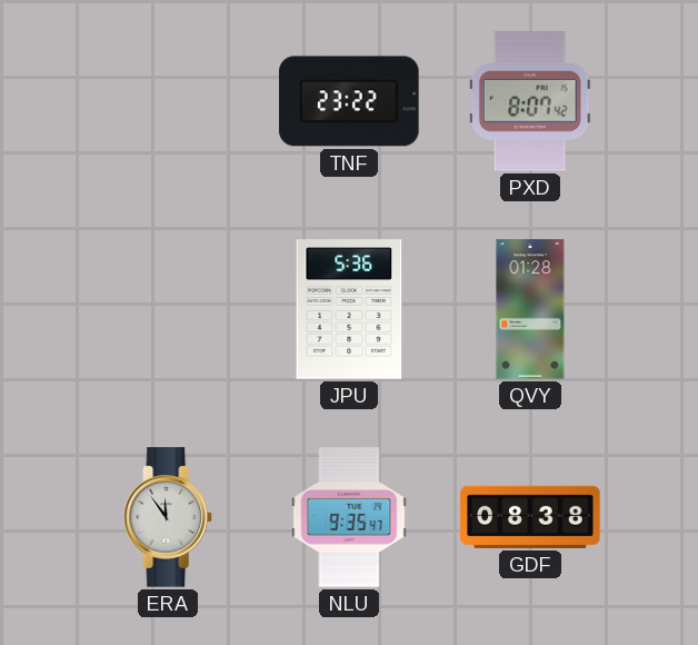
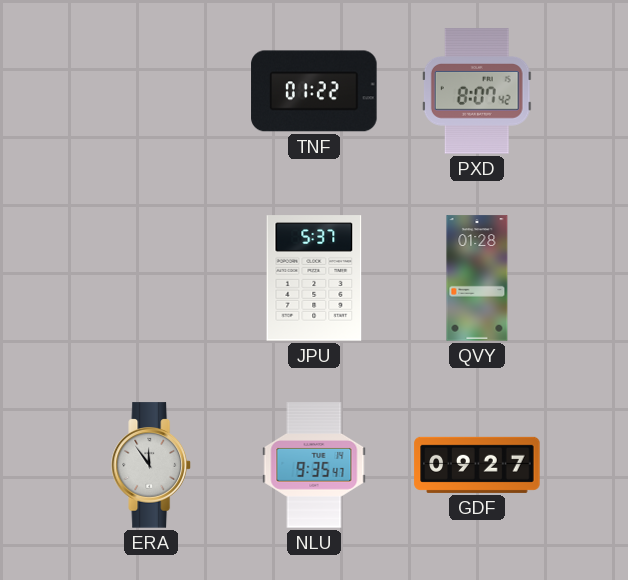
TNF: 23:22 -> 01:22
JPU: 5:36 -> 5:37
GDF: 08:38 -> 09:27
